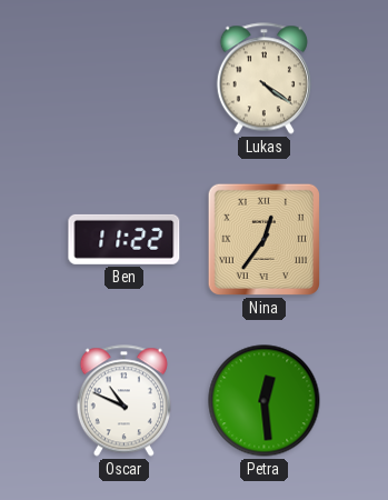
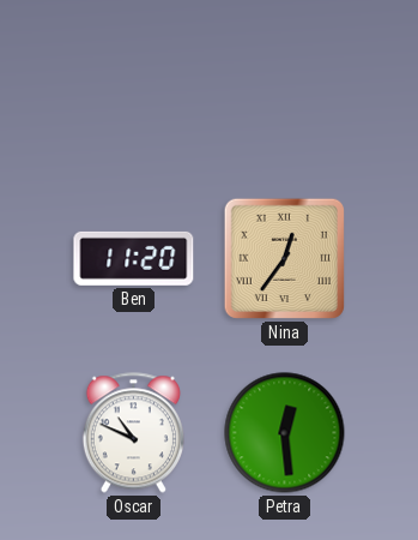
Lukas: 4:21 -> none
Ben: 11:22 -> 11:20
